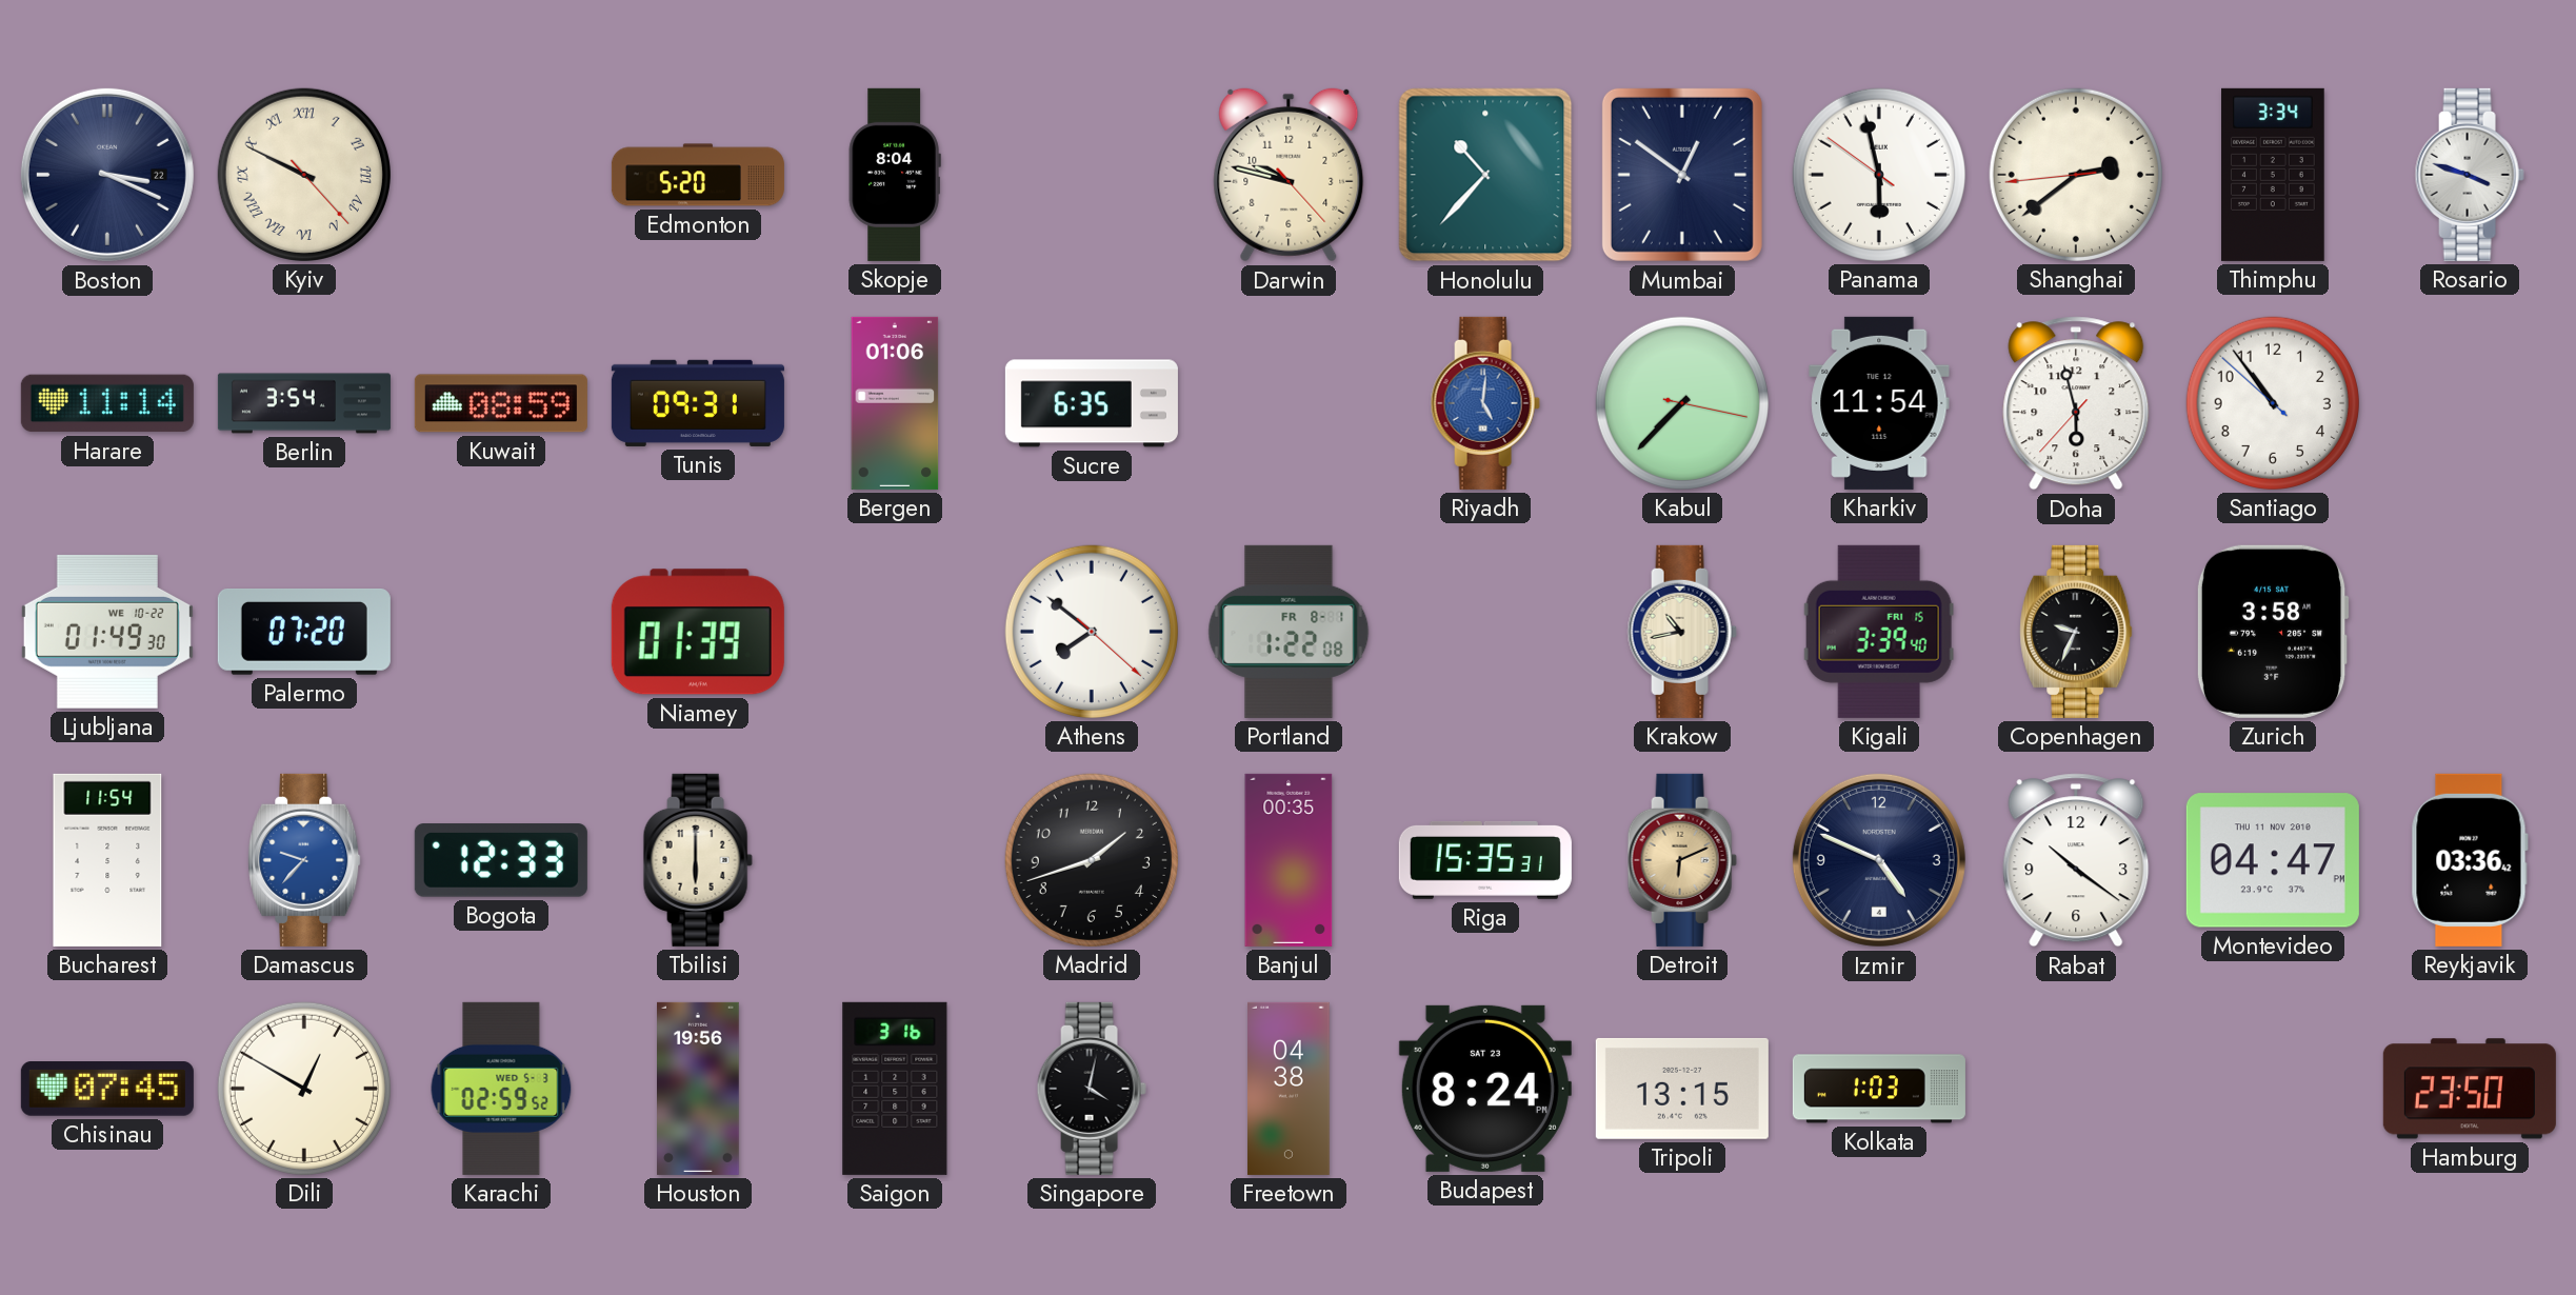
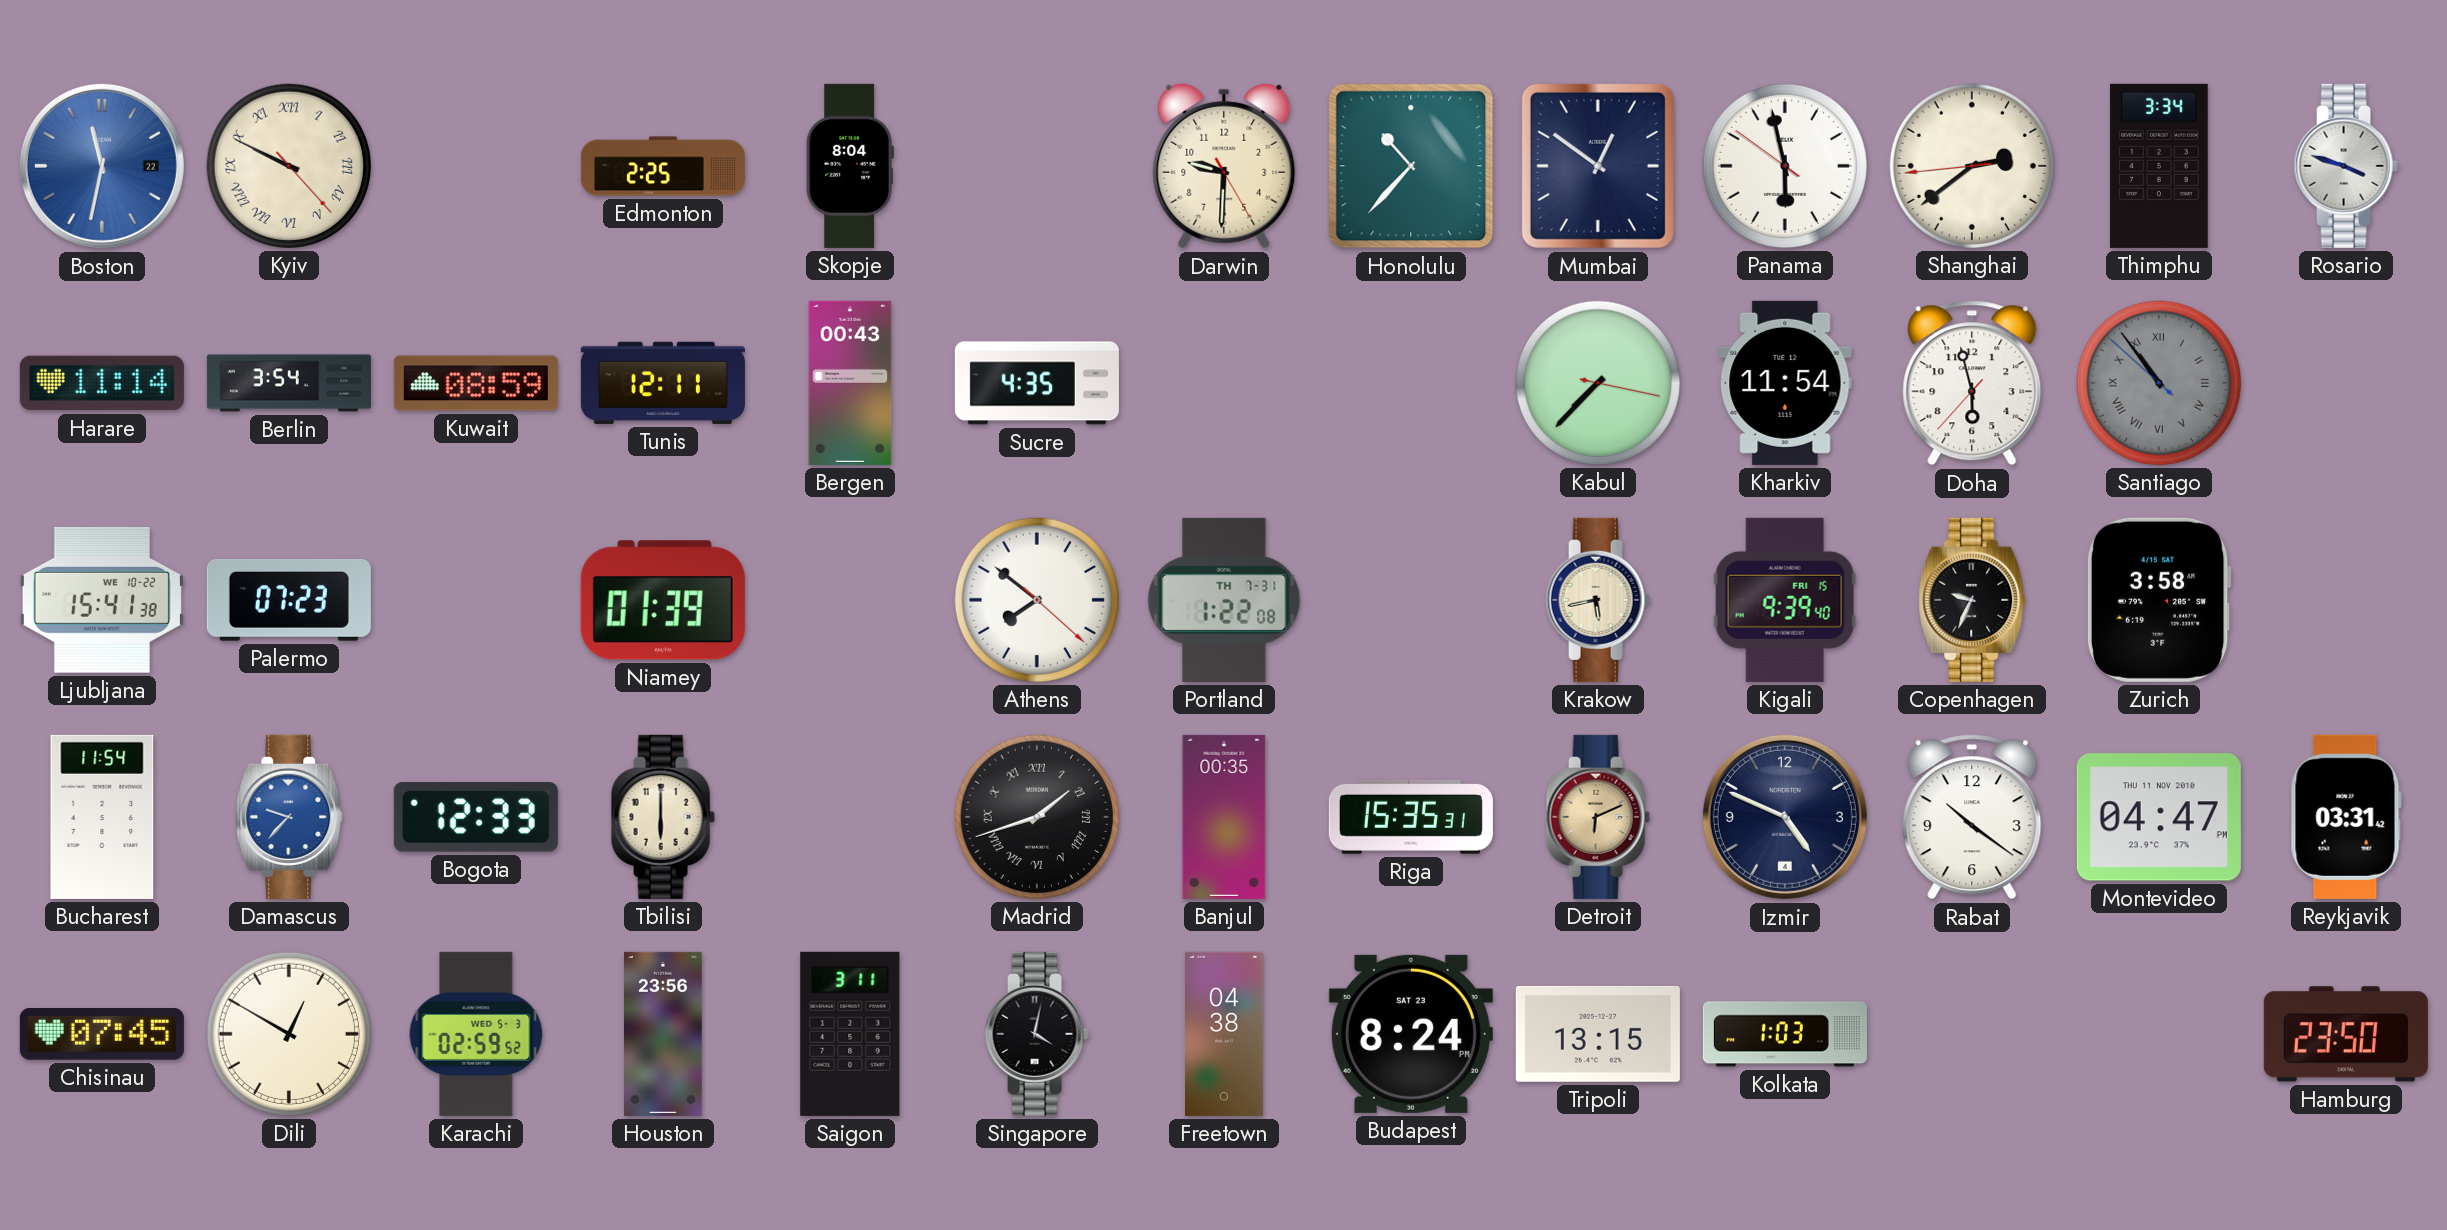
Boston: 3:19 -> 11:32
Boston dial: navy -> blue
Edmonton: 5:20 -> 2:25
Darwin: 9:47 -> 9:30
Tunis: 09:31 -> 12:11
Bergen: 01:06 -> 00:43
Sucre: 6:35 -> 4:35
Riyadh: 5:01 -> none
Santiago dial: white -> grey
Santiago numerals: Arabic -> Roman
Ljubljana: 01:49 -> 15:41
Palermo: 07:20 -> 07:23
Portland date: FR 8-1 -> TH 7-31
Krakow: 10:43 -> 5:43
Kigali: 3:39 -> 9:39
Madrid numerals: Arabic -> Roman
Reykjavik: 03:36 -> 03:31
Houston: 19:56 -> 23:56
Saigon: 3:16 -> 3:11
